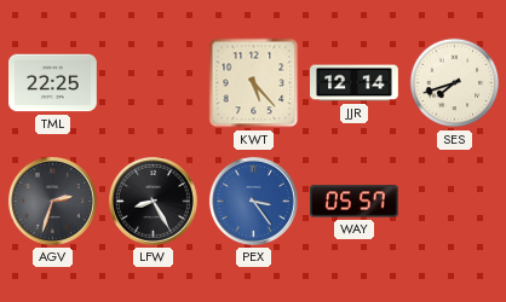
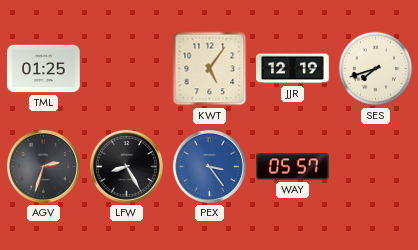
TML: 22:25 -> 01:25
KWT: 5:23 -> 5:06
JJR: 12:14 -> 12:19
